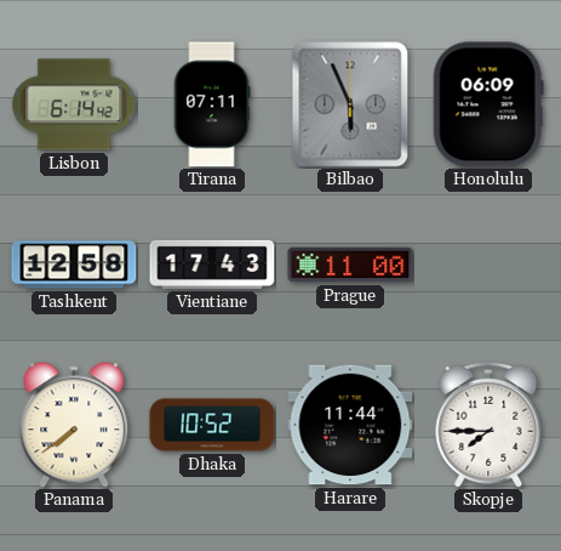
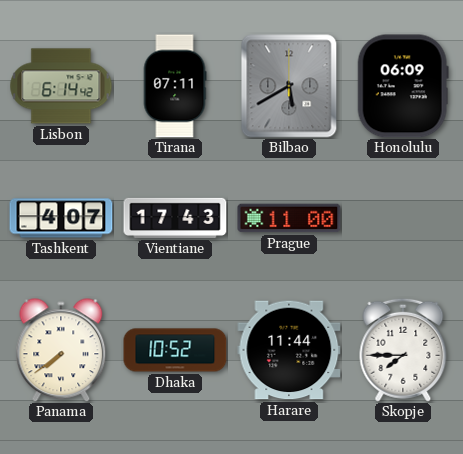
Bilbao: 5:56 -> 5:40
Tashkent: 12:58 -> 4:07
